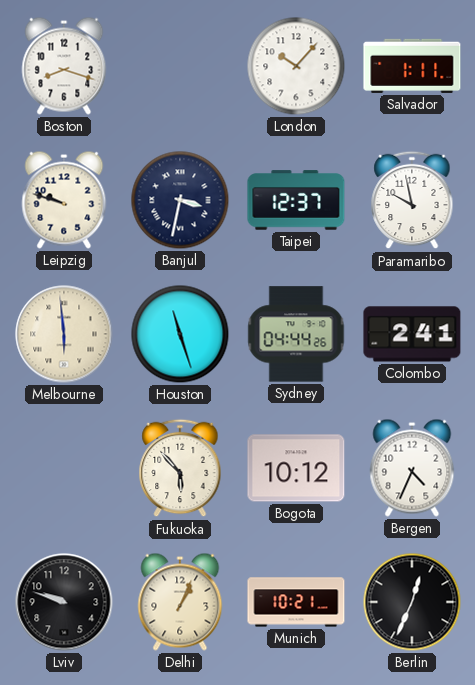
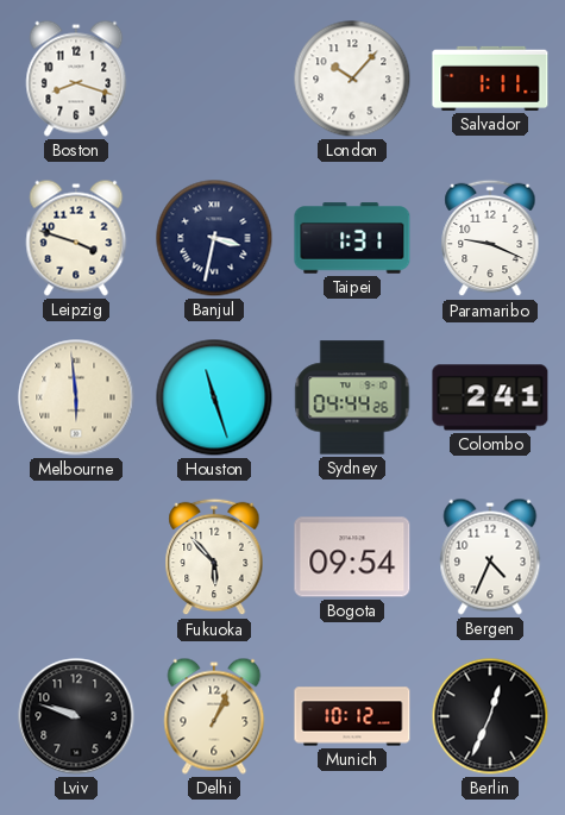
Leipzig: 9:48 -> 3:48
Taipei: 12:37 -> 1:31
Paramaribo: 9:58 -> 9:19
Bogota: 10:12 -> 09:54
Munich: 10:21 -> 10:12
